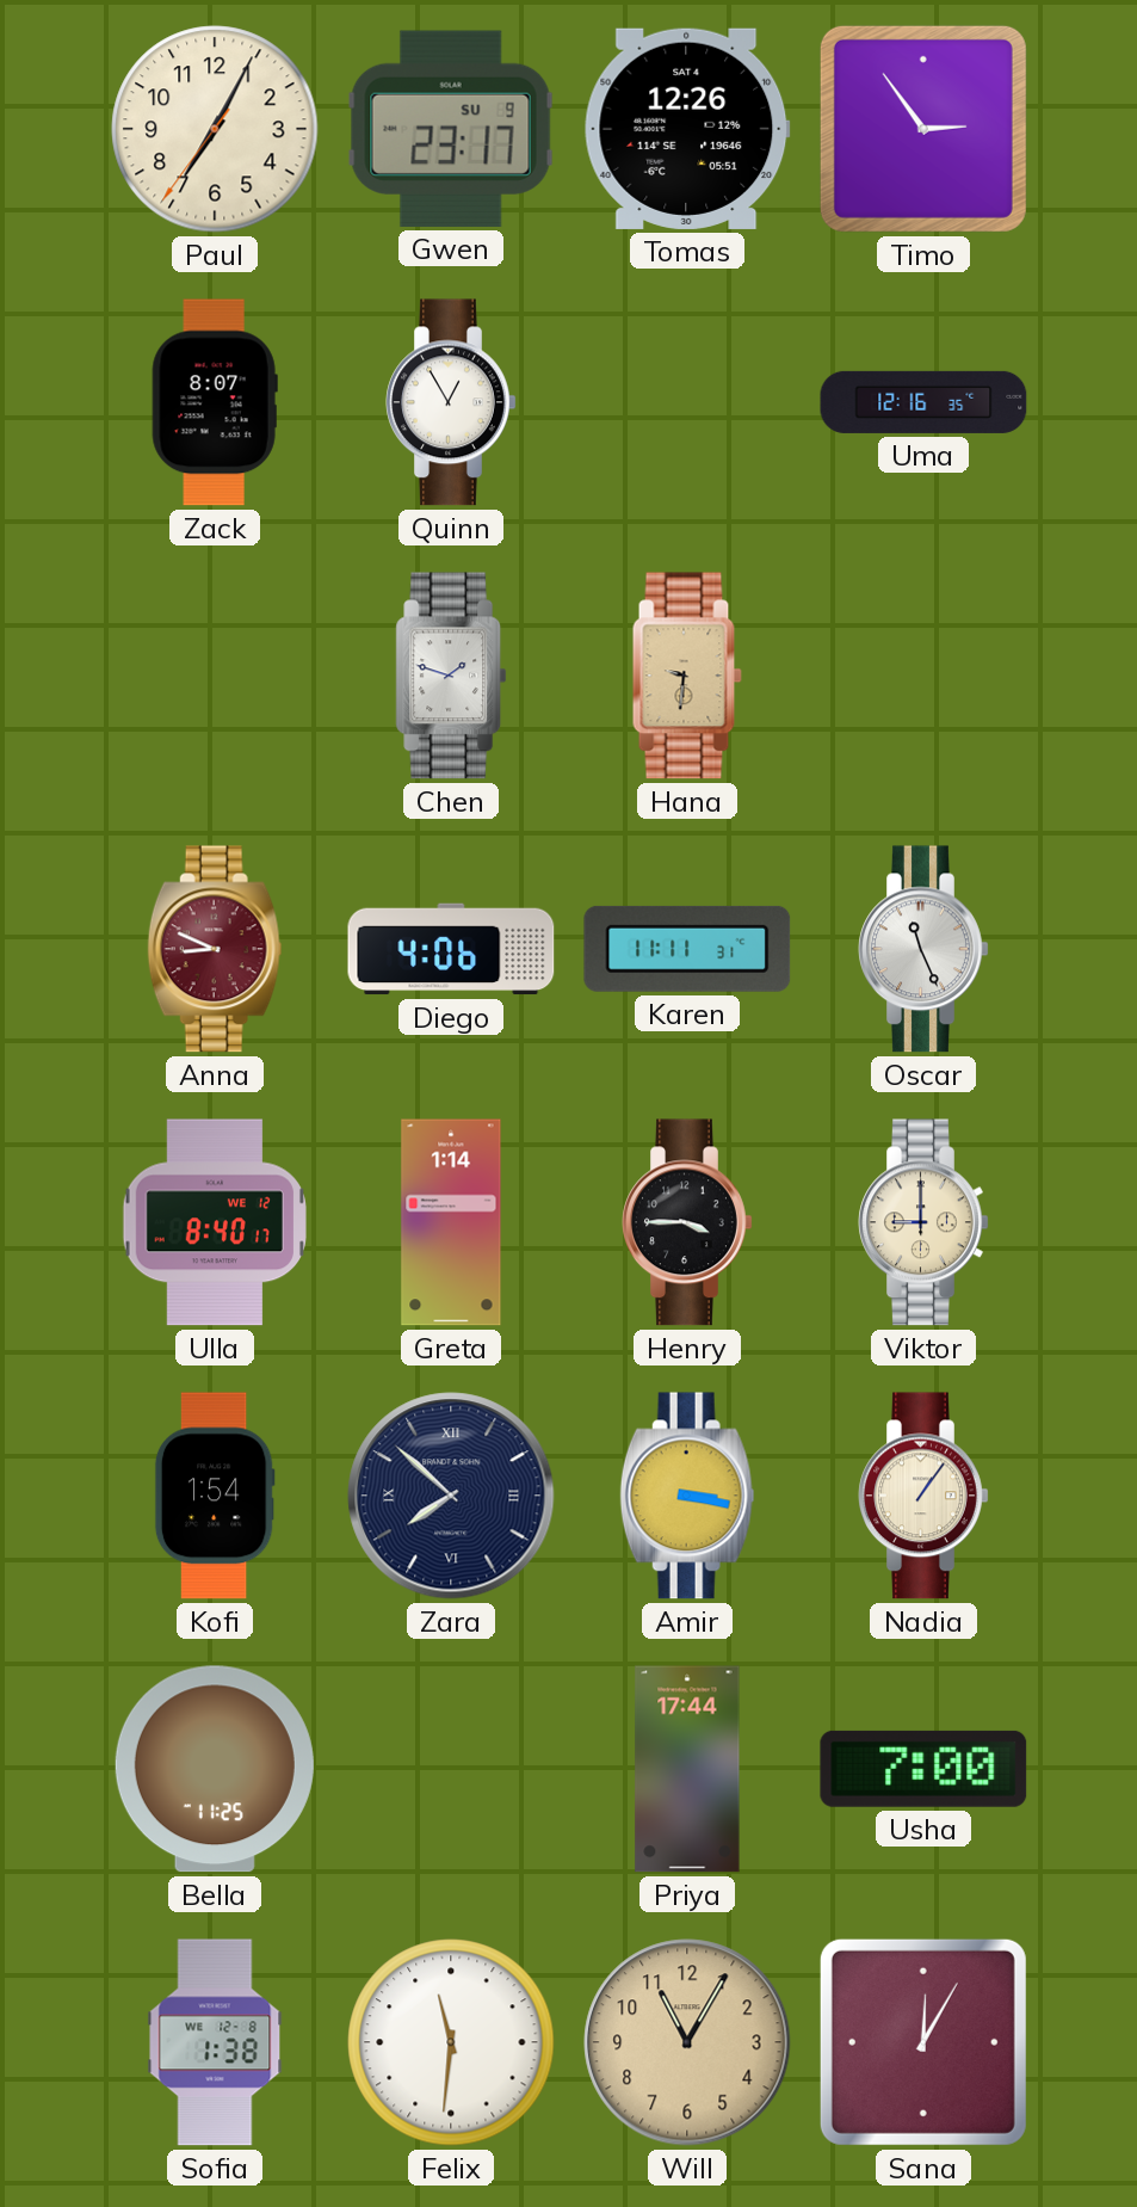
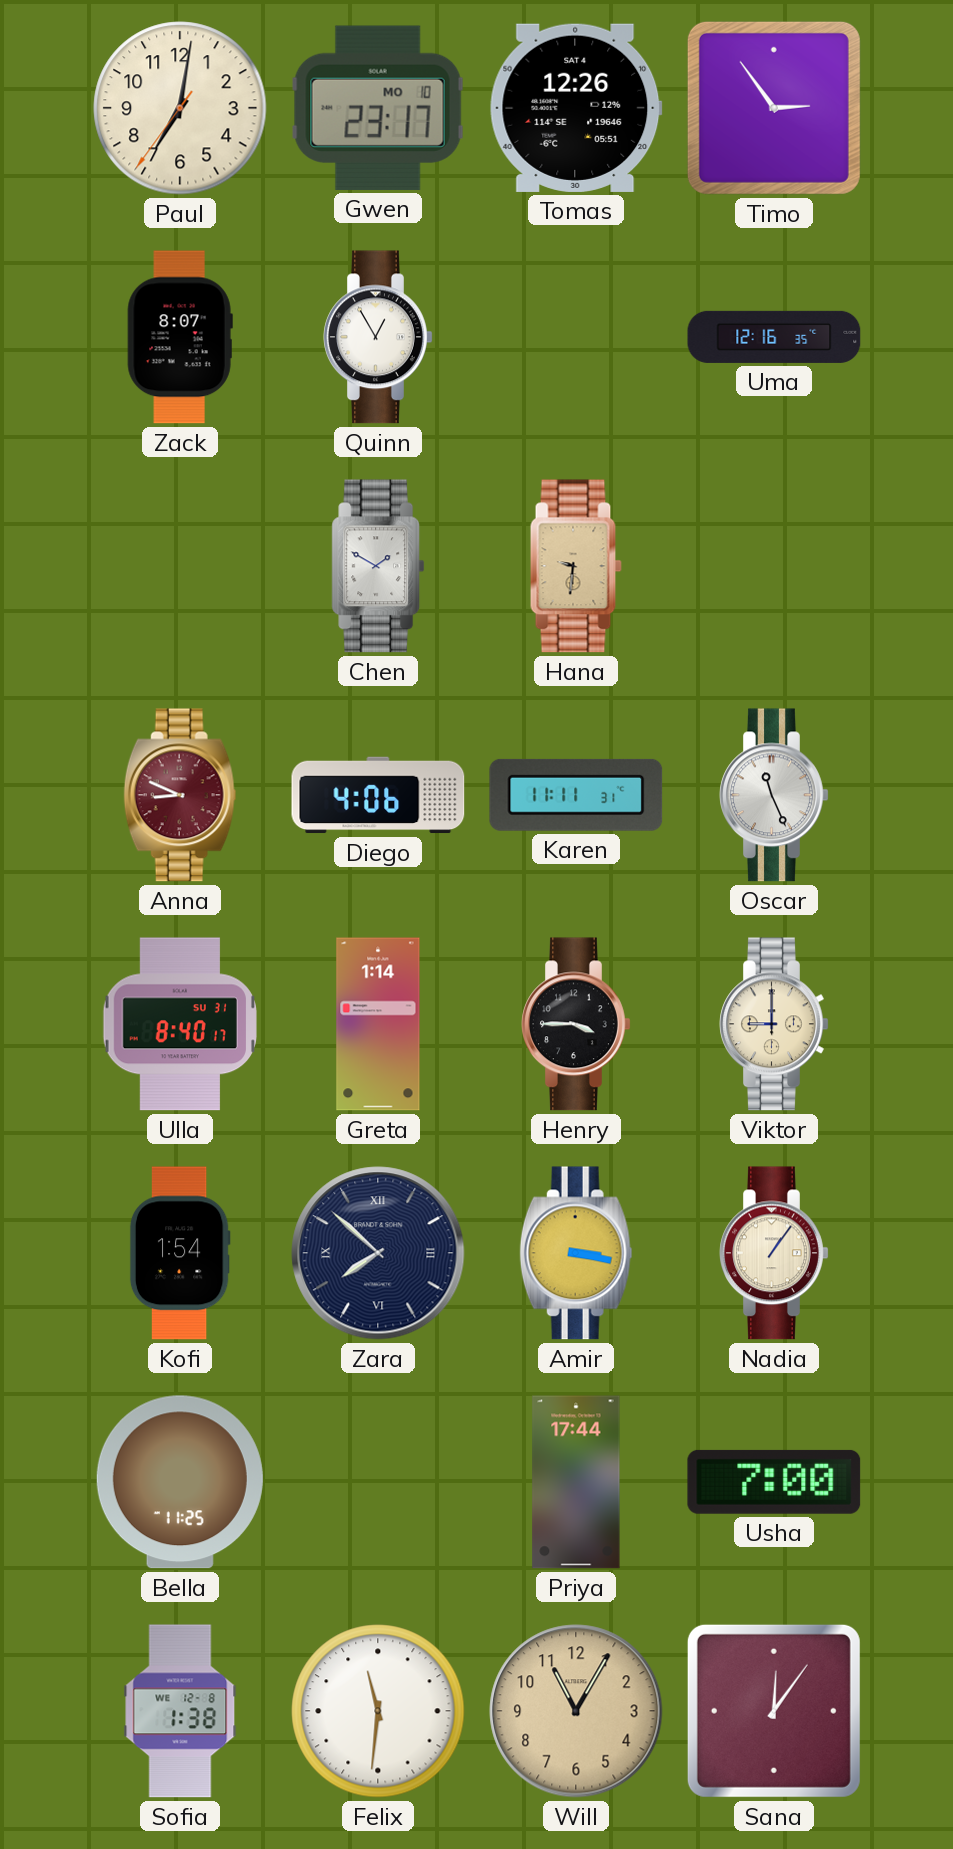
Paul: 7:04 -> 7:01
Gwen date: SU 9 -> MO 10
Chen: 1:48 -> 1:50
Ulla date: WE 12 -> SU 31
Sana: 12:05 -> 12:06
